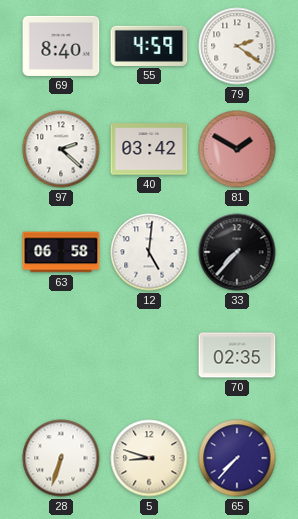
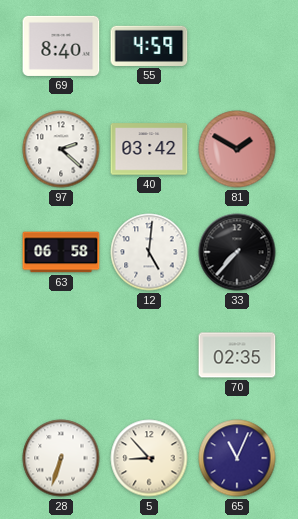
79: 2:21 -> none
5: 8:48 -> 8:53
65: 7:37 -> 11:04
